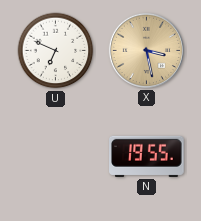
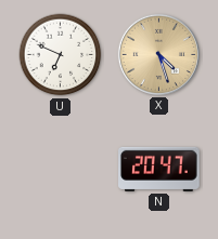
X: 3:28 -> 4:27
N: 19:55 -> 20:47
